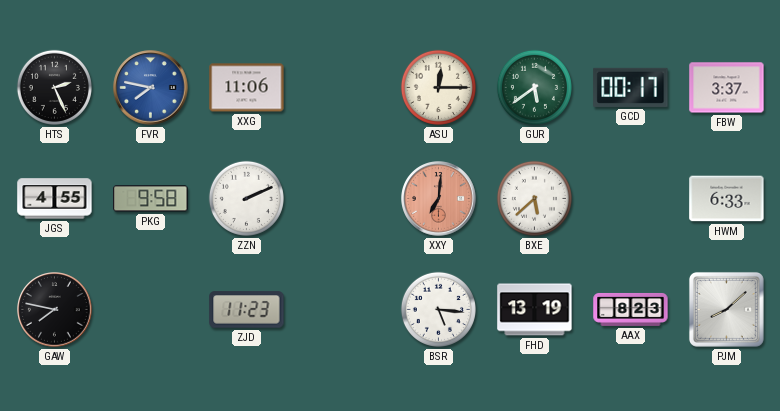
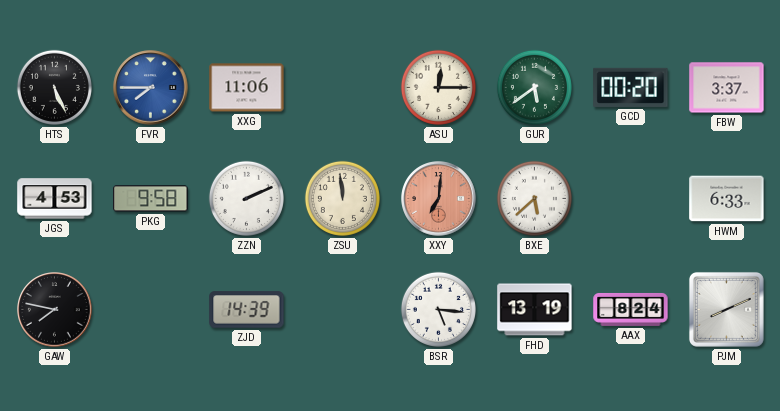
HTS: 2:26 -> 5:26
FVR: 7:47 -> 7:45
GCD: 00:17 -> 00:20
JGS: 4:55 -> 4:53
ZSU: none -> 11:59
ZJD: 11:23 -> 14:39
AAX: 8:23 -> 8:24
PJM: 8:08 -> 8:11
